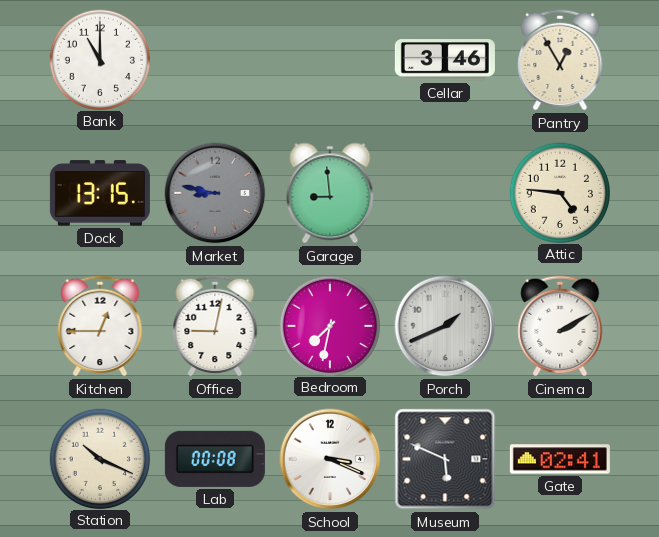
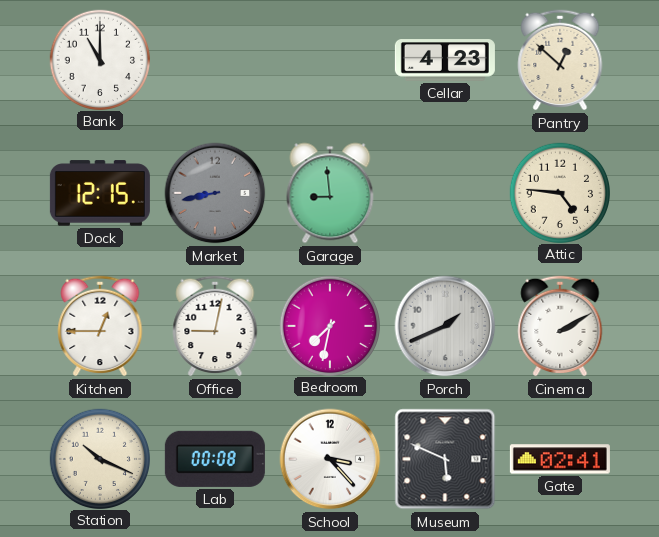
Cellar: 3:46 -> 4:23
Pantry: 12:55 -> 12:52
Dock: 13:15 -> 12:15
Market: 8:47 -> 8:43
School: 3:19 -> 3:23
